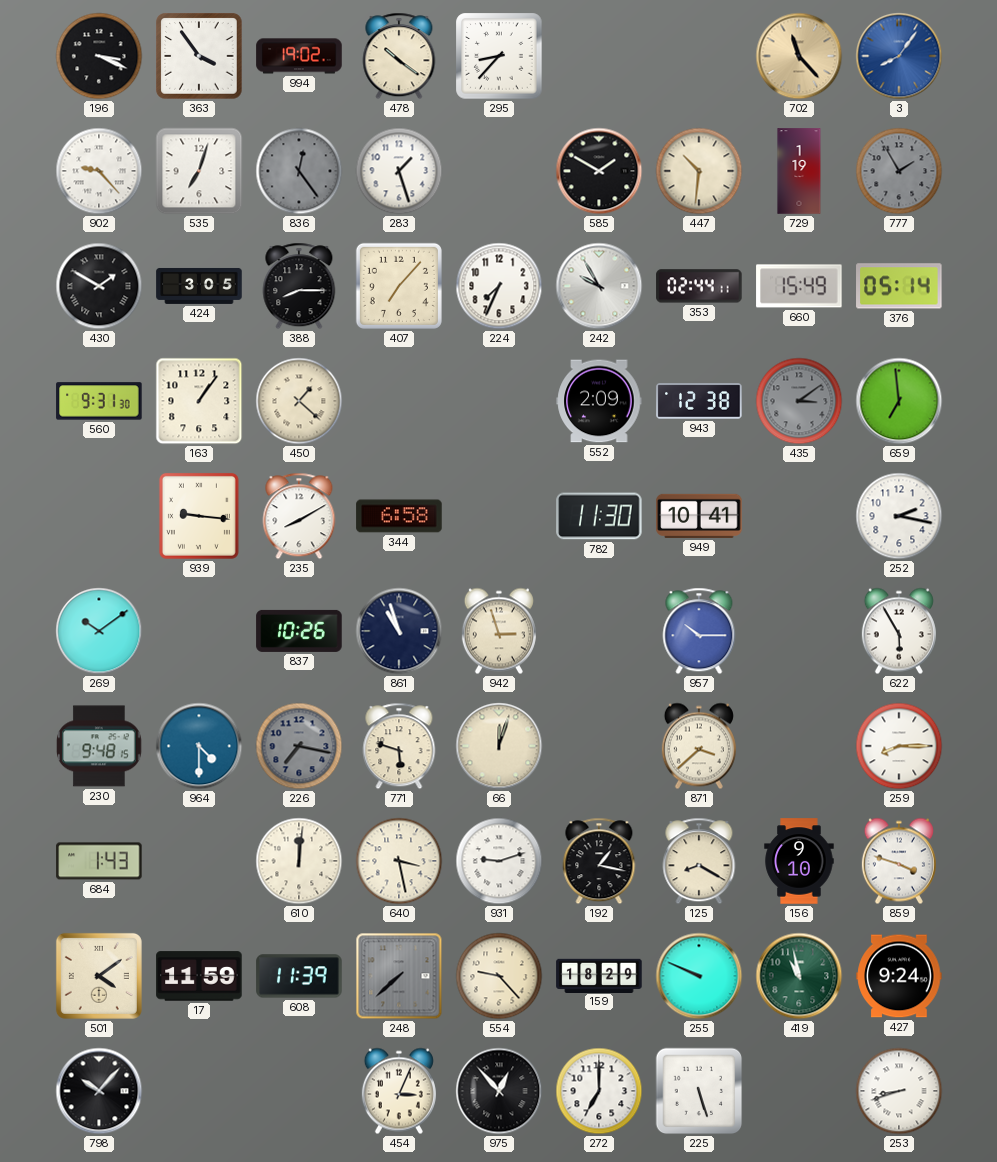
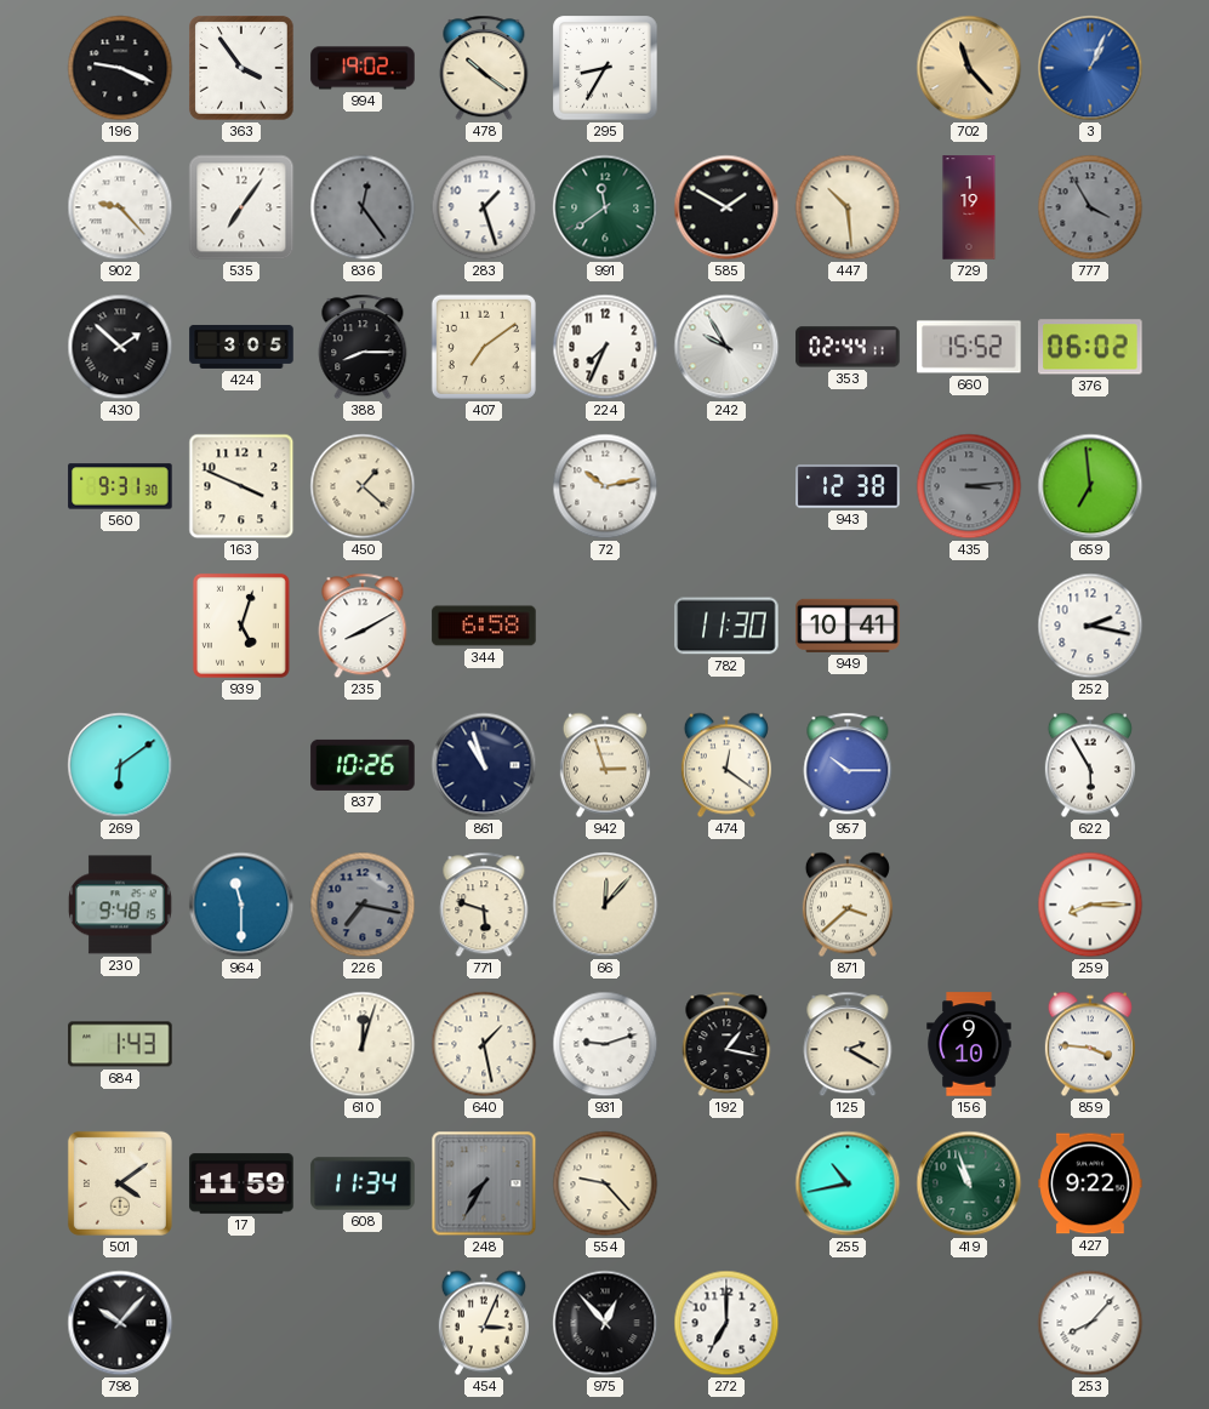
196: 3:19 -> 9:19
295: 8:37 -> 8:35
3: 8:06 -> 1:04
535: 7:03 -> 7:06
991: none -> 11:39
447: 10:31 -> 10:29
777: 1:55 -> 3:55
430: 1:50 -> 1:52
407: 7:07 -> 7:09
660: 15:49 -> 15:52
376: 05:14 -> 06:02
163: 1:06 -> 3:49
72: none -> 10:13
552: 2:09 -> none
435: 3:09 -> 3:14
939: 9:16 -> 5:03
269: 10:09 -> 6:09
474: none -> 12:21
964: 4:30 -> 11:30
66: 12:03 -> 12:07
610: 12:01 -> 12:03
640: 3:28 -> 1:28
125: 8:20 -> 2:20
859: 3:48 -> 3:46
608: 11:39 -> 11:34
248: 7:38 -> 7:35
159: 18:29 -> none
255: 9:49 -> 10:43
419: 10:58 -> 10:57
427: 9:24 -> 9:22
225: 5:27 -> none
253: 8:42 -> 8:07
